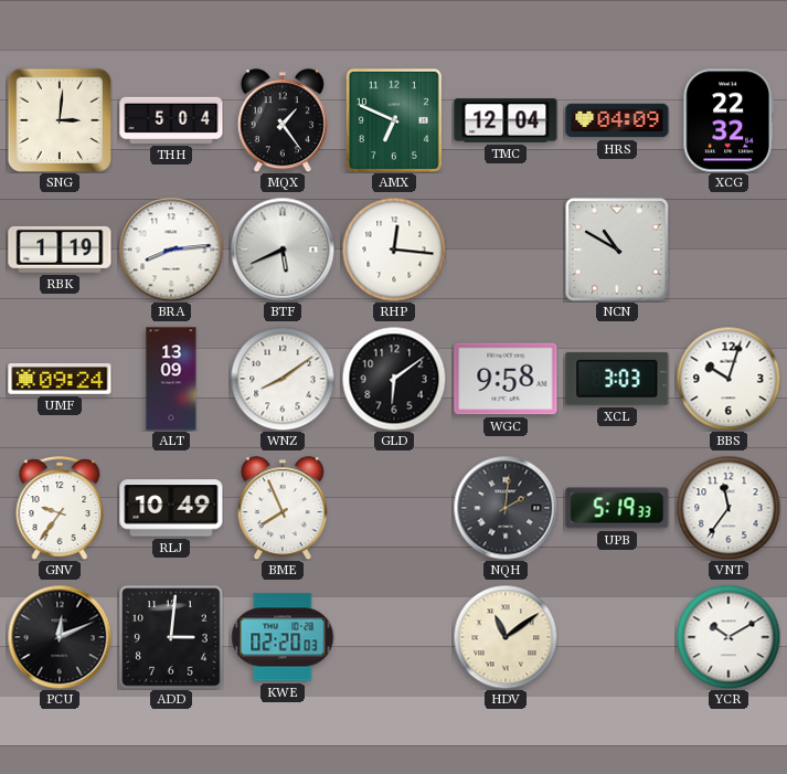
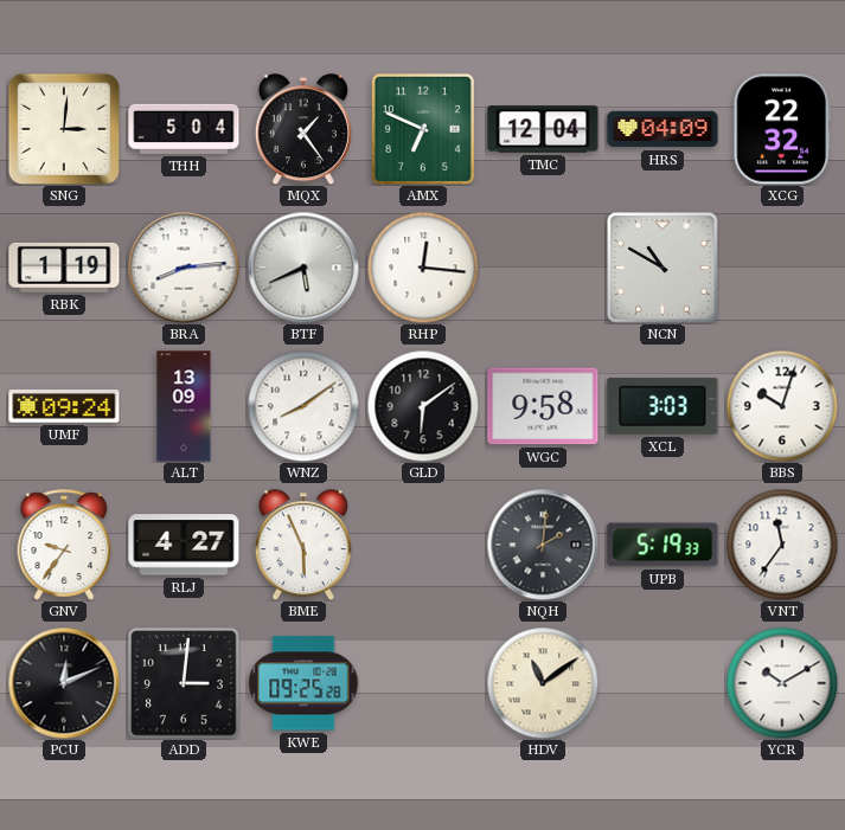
RLJ: 10:49 -> 4:27
BME: 7:56 -> 5:56
KWE: 02:20 -> 09:25
